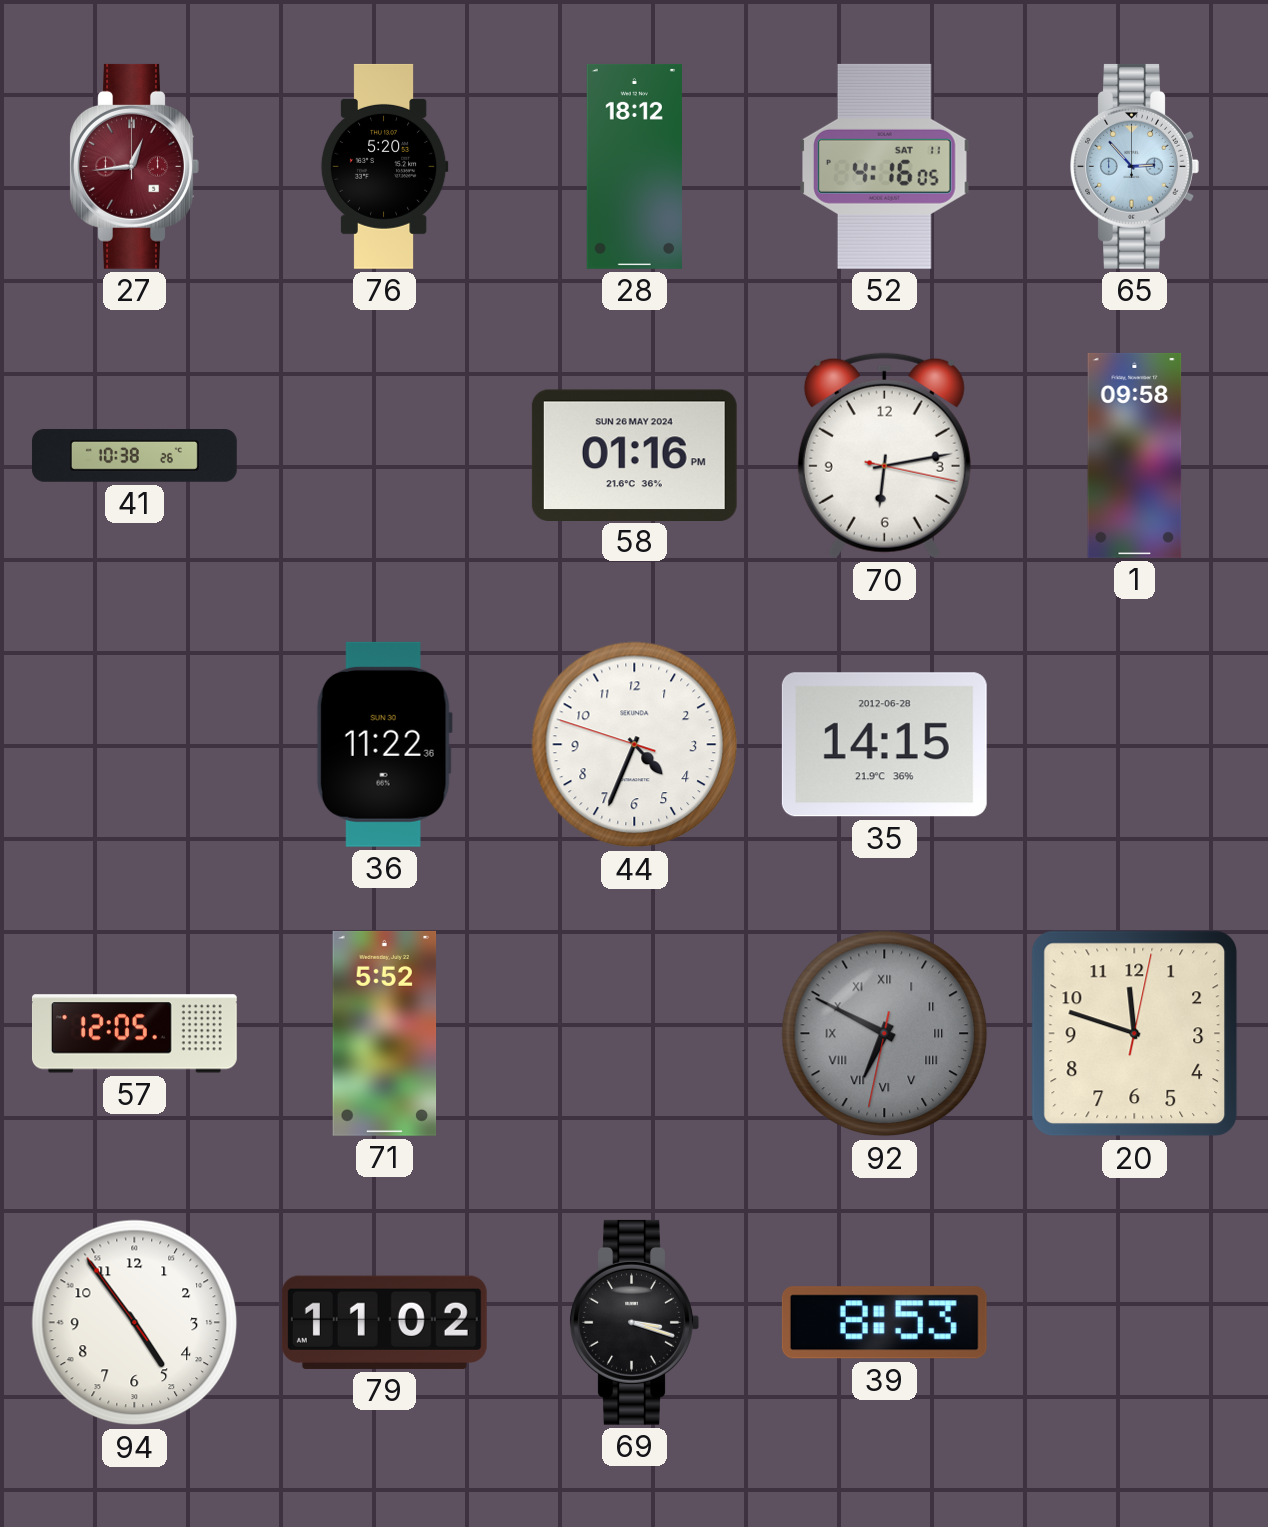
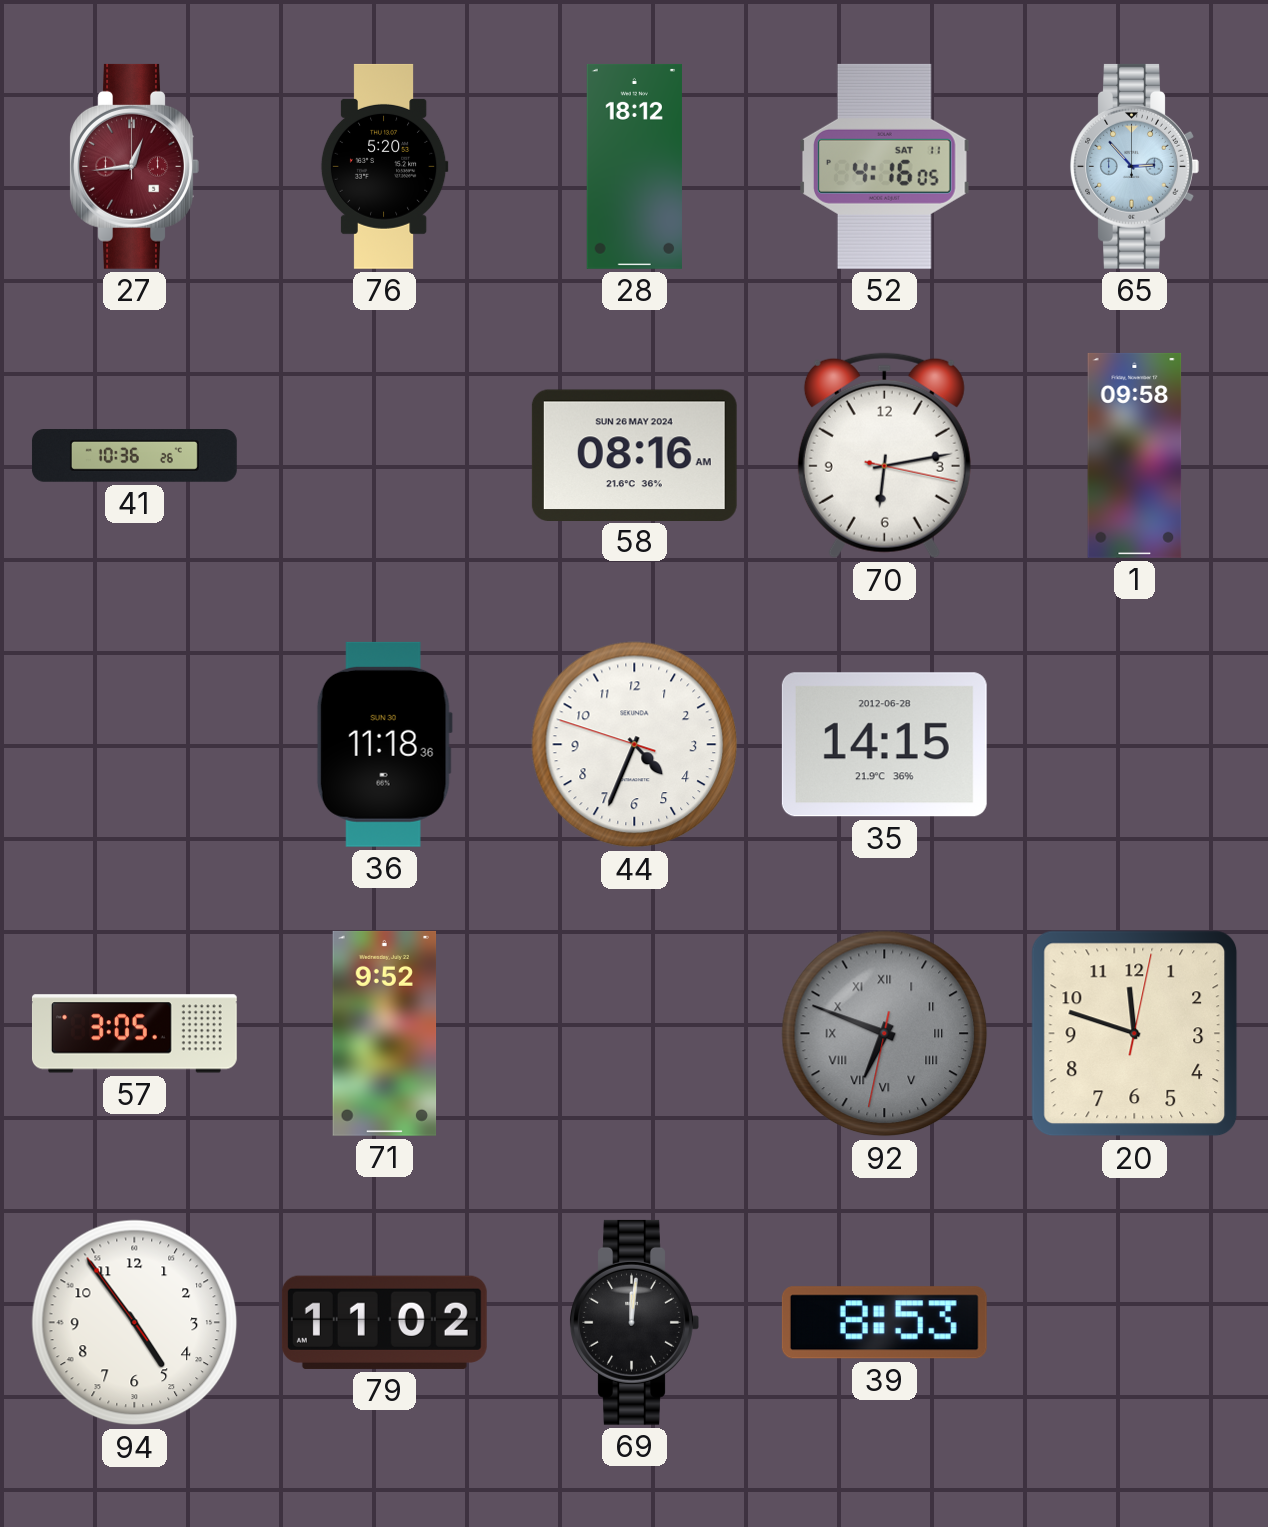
41: 10:38 -> 10:36
58: 01:16 -> 08:16
36: 11:22 -> 11:18
57: 12:05 -> 3:05
71: 5:52 -> 9:52
92: 6:49 -> 6:48
69: 3:18 -> 12:01
